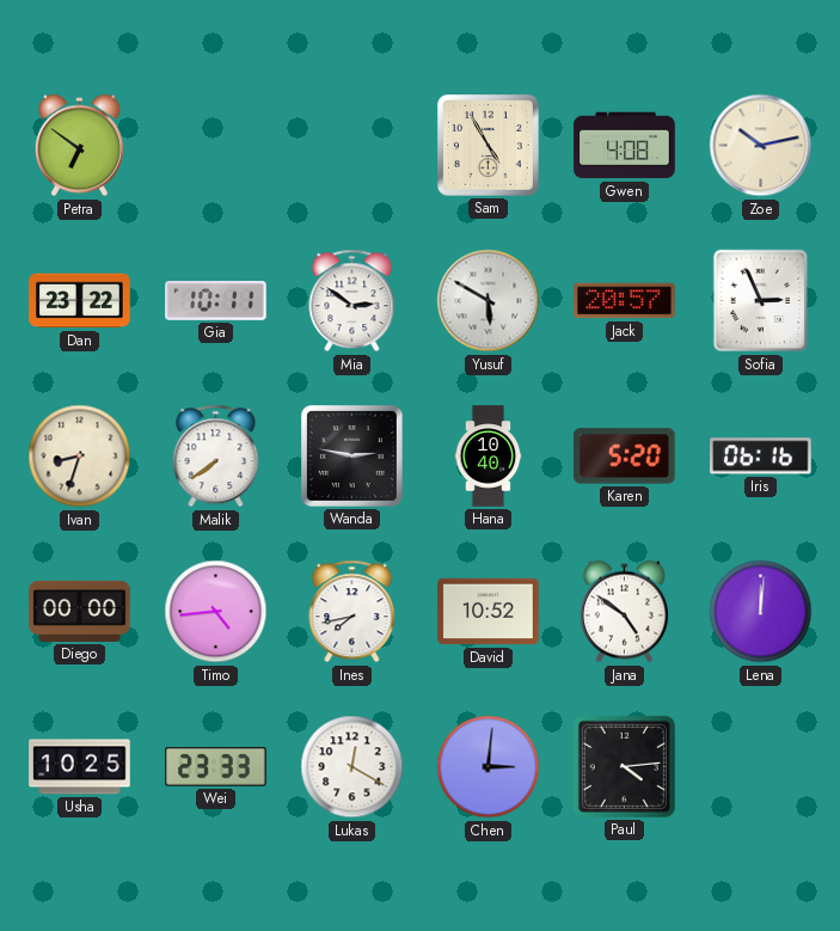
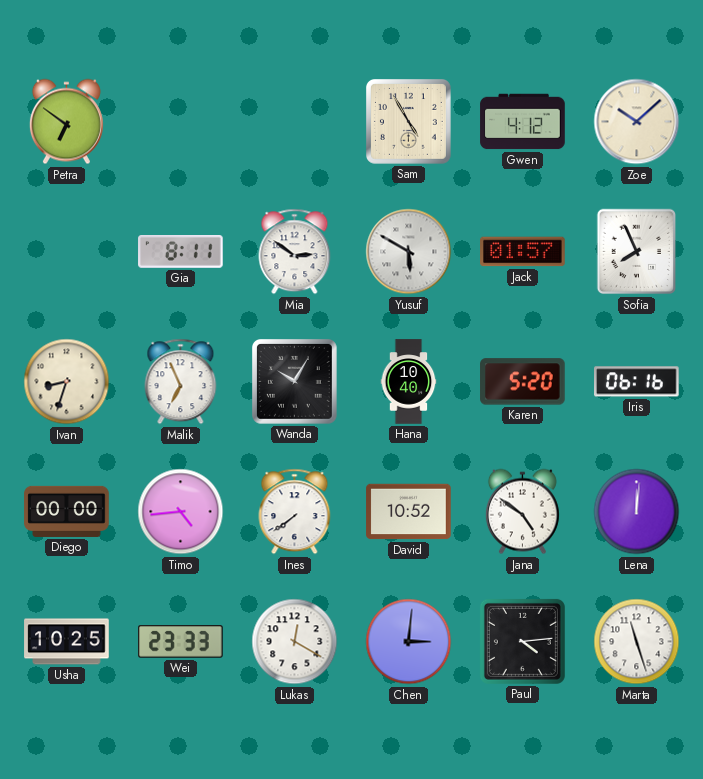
Gwen: 4:08 -> 4:12
Zoe: 10:13 -> 10:08
Dan: 23:22 -> none
Gia: 10:11 -> 8:11
Jack: 20:57 -> 01:57
Sofia: 2:56 -> 7:56
Malik: 7:39 -> 6:56
Wanda: 2:47 -> 10:05
Ines: 7:43 -> 7:39
Marta: none -> 11:27
